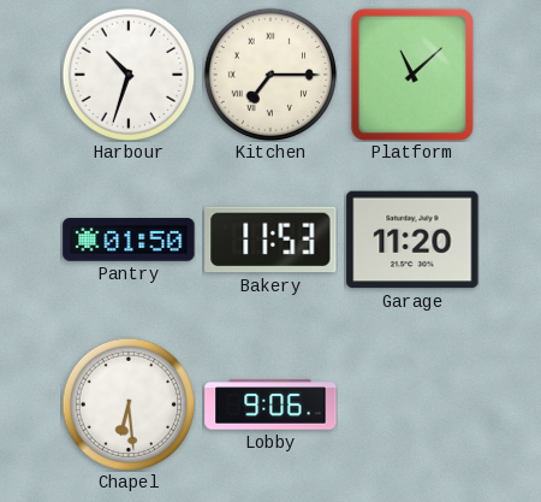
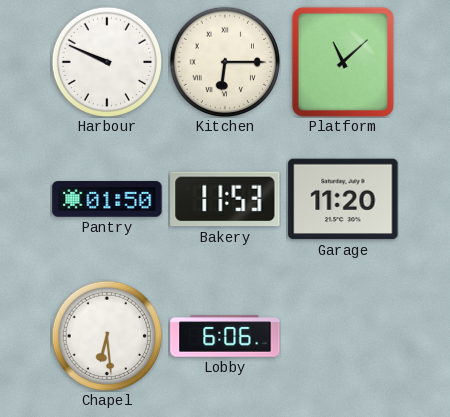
Harbour: 10:33 -> 9:49
Kitchen: 7:15 -> 6:15
Lobby: 9:06 -> 6:06
